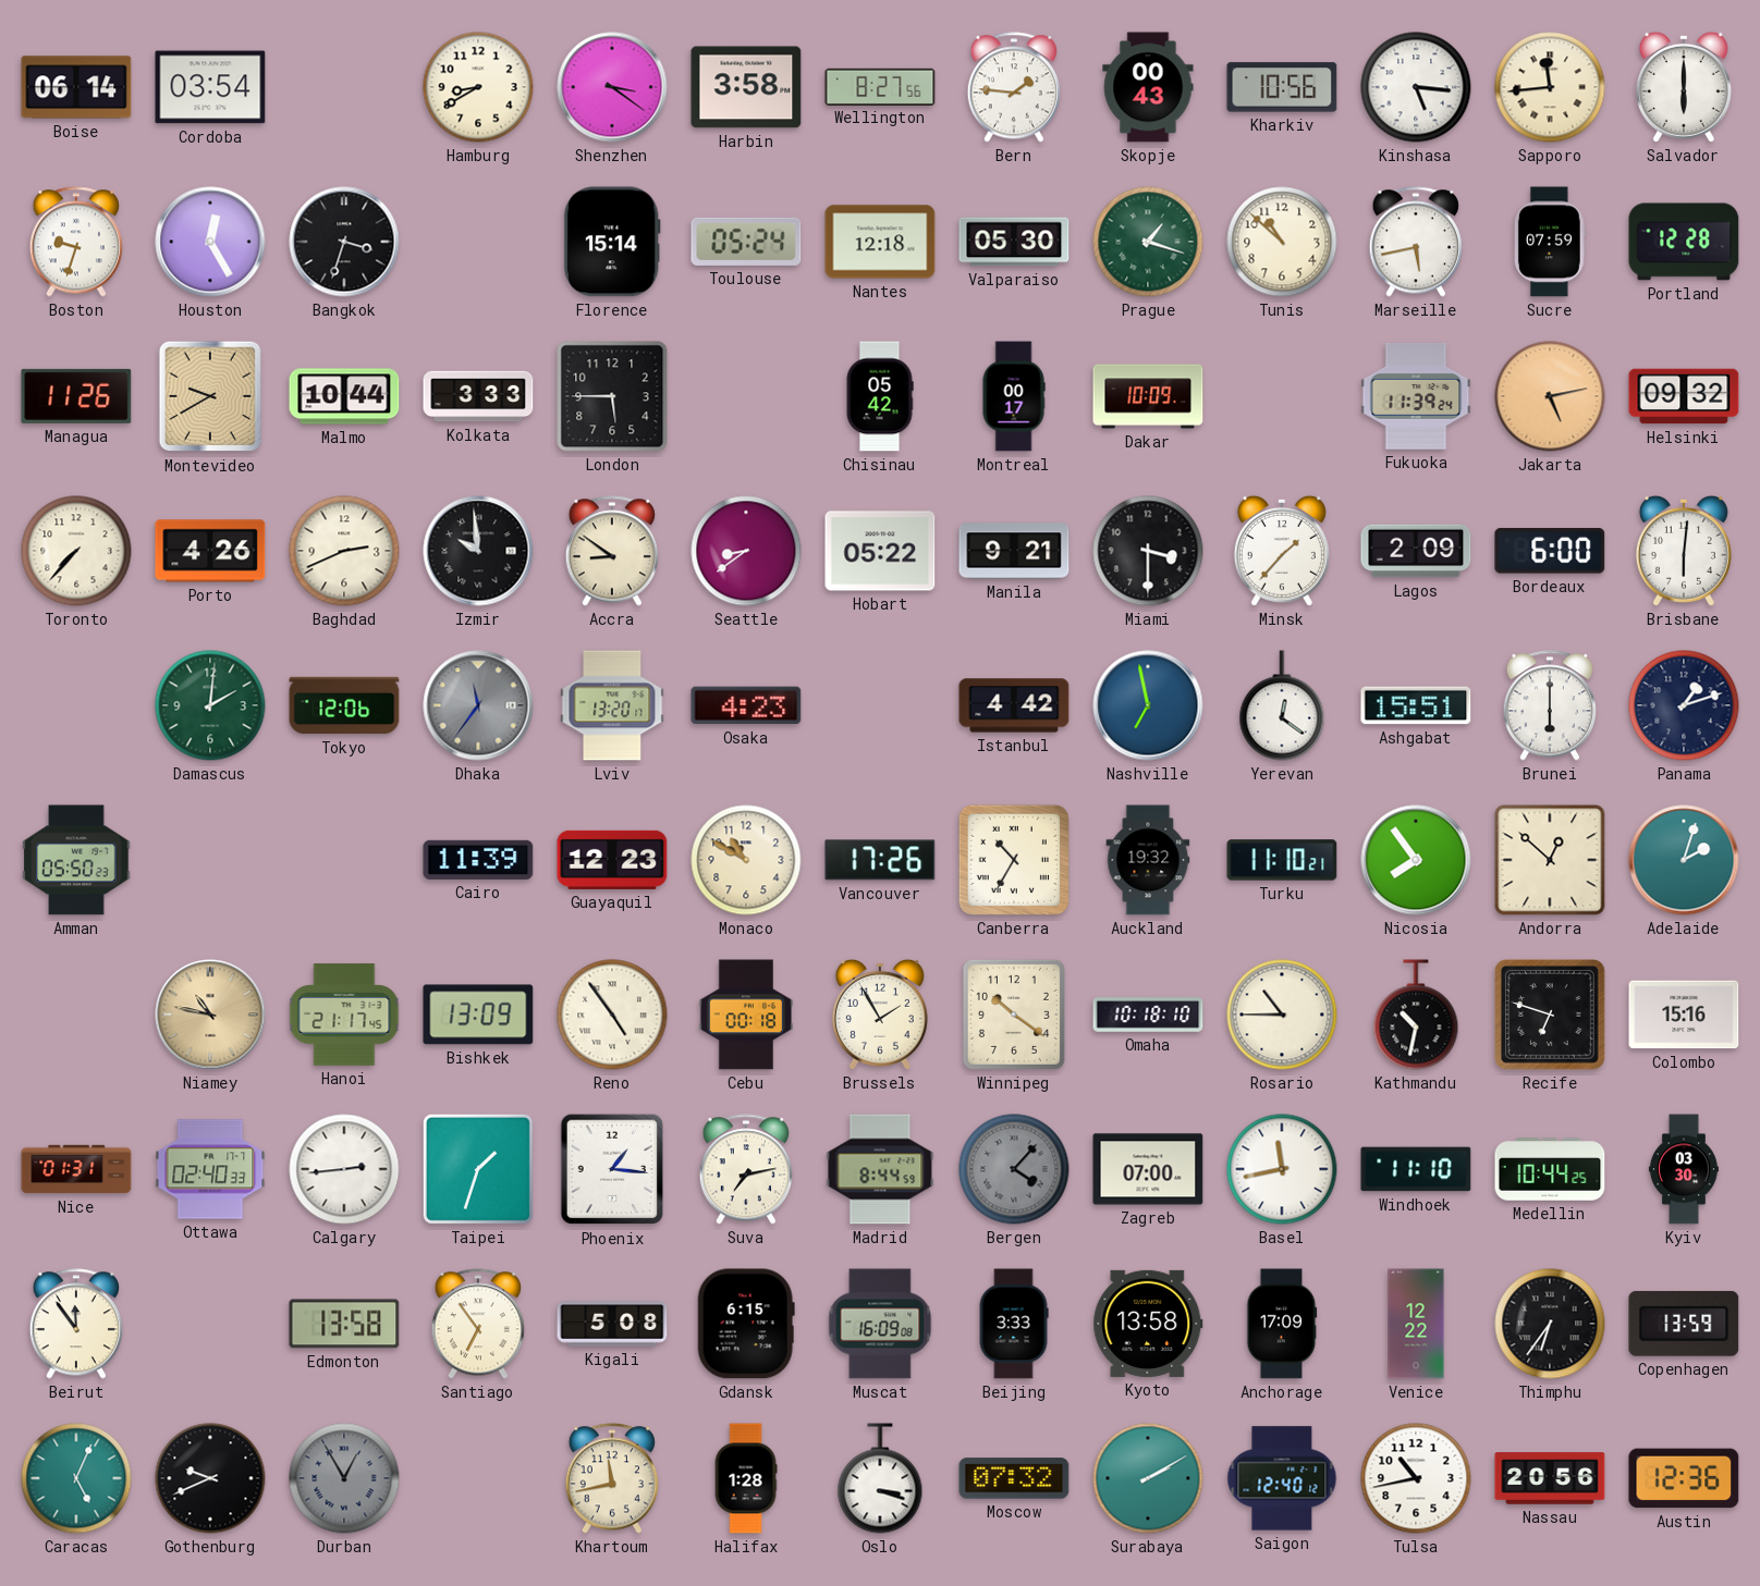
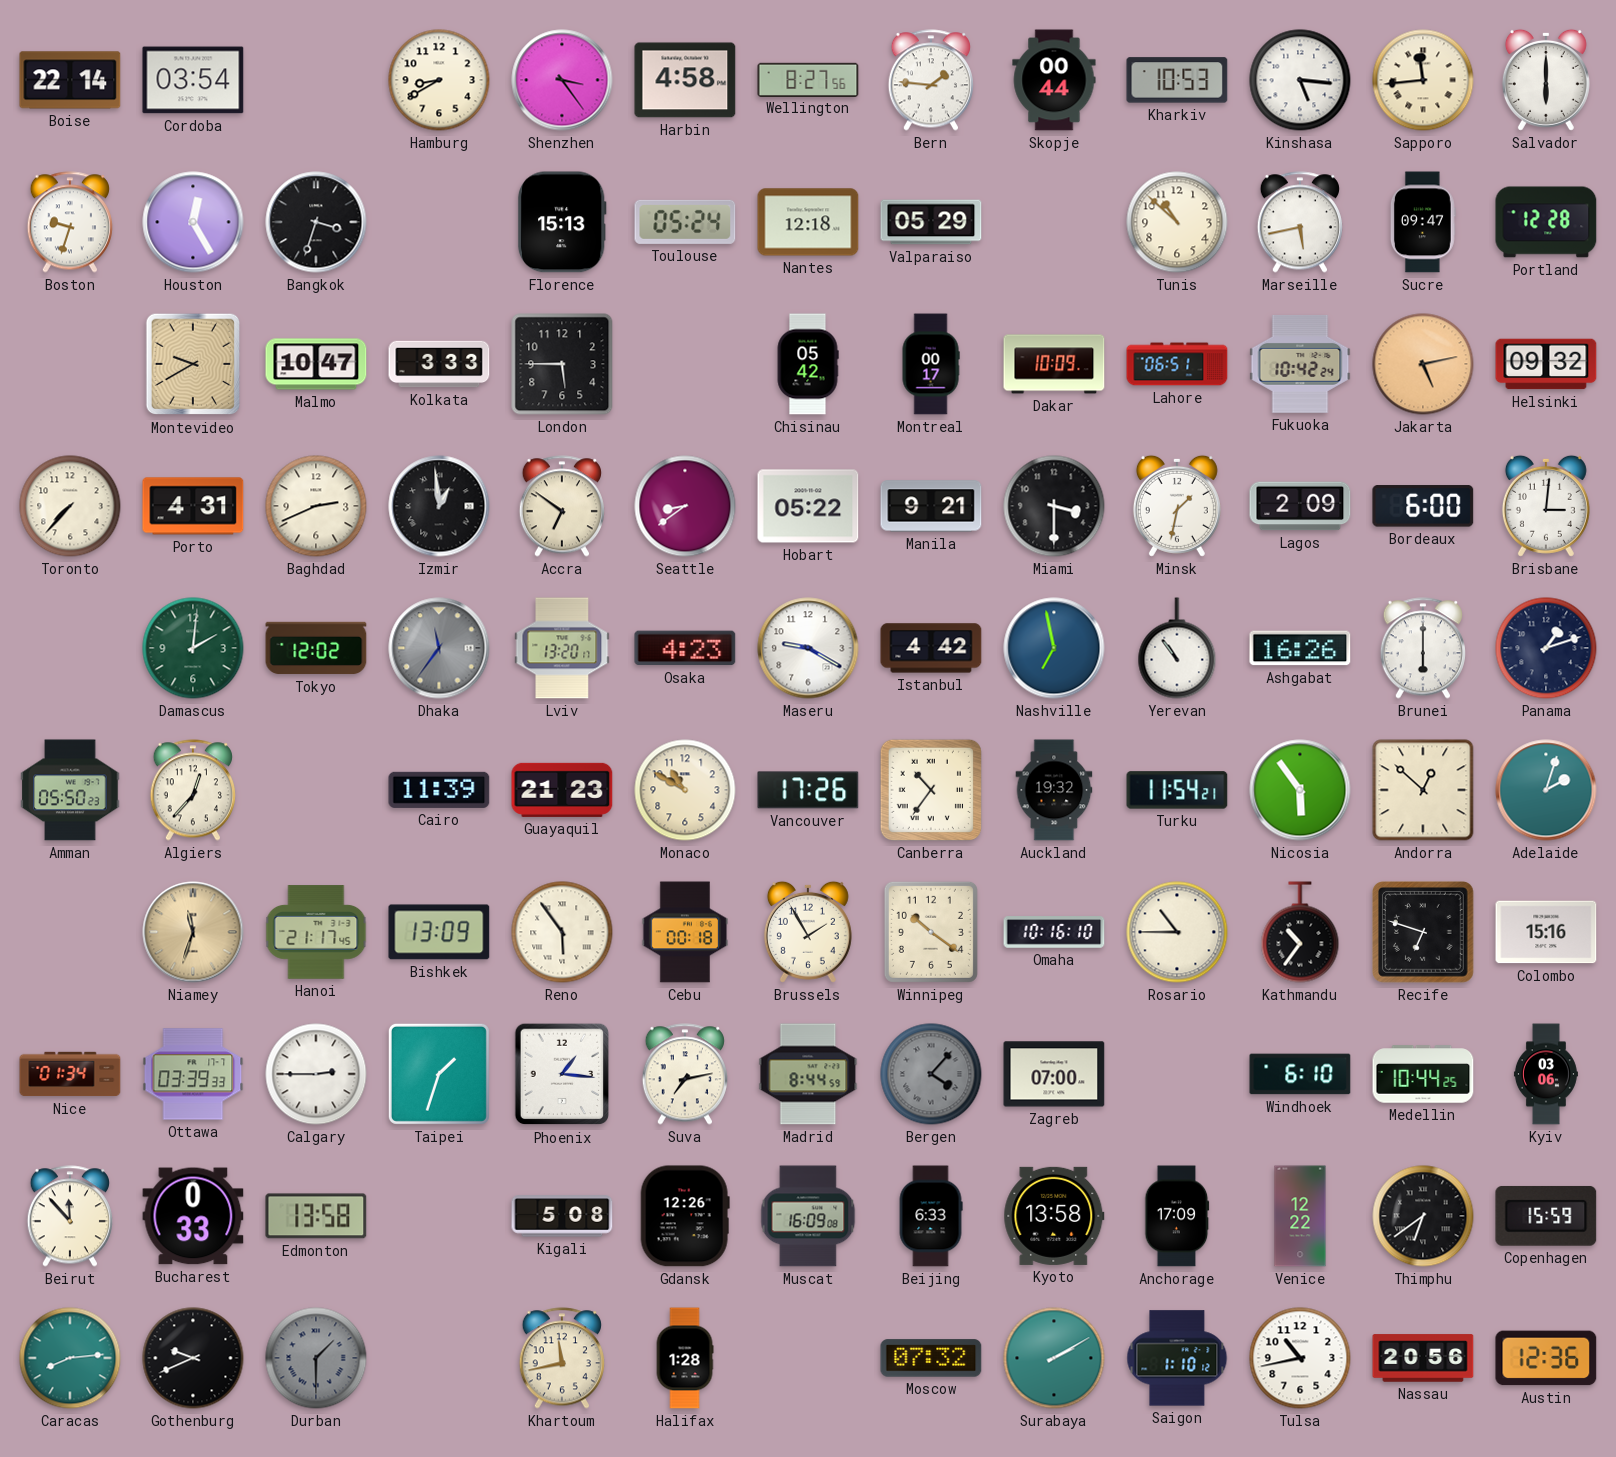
Boise: 06:14 -> 22:14
Shenzhen: 3:21 -> 3:24
Harbin: 3:58 -> 4:58
Skopje: 00:43 -> 00:44
Kharkiv: 10:56 -> 10:53
Florence: 15:14 -> 15:13
Valparaiso: 05:30 -> 05:29
Prague: 1:18 -> none
Sucre: 07:59 -> 09:47
Managua: 11:26 -> none
Malmo: 10:44 -> 10:47
Lahore: none -> 06:51
Fukuoka: 11:39 -> 10:42
Porto: 4:26 -> 4:31
Izmir: 9:59 -> 12:59
Accra: 8:51 -> 6:51
Minsk: 1:37 -> 1:32
Brisbane: 6:01 -> 3:01
Tokyo: 12:06 -> 12:02
Maseru: none -> 9:20
Yerevan: 12:21 -> 10:54
Ashgabat: 15:51 -> 16:26
Algiers: none -> 12:37
Guayaquil: 12:23 -> 21:23
Canberra: 10:35 -> 10:36
Turku: 11:10 -> 11:54
Nicosia: 7:54 -> 5:54
Niamey: 10:47 -> 11:33
Reno: 4:54 -> 5:54
Omaha: 10:18 -> 10:16
Kathmandu: 10:32 -> 10:36
Nice: 01:31 -> 01:34
Ottawa: 02:40 -> 03:39
Calgary: 2:44 -> 2:45
Basel: 11:43 -> none
Windhoek: 11:10 -> 6:10
Kyiv: 03:30 -> 03:06
Beirut: 11:54 -> 11:53
Bucharest: none -> 0:33
Santiago: 6:54 -> none
Gdansk: 6:15 -> 12:26
Beijing: 3:33 -> 6:33
Thimphu: 6:36 -> 6:39
Copenhagen: 13:59 -> 15:59
Caracas: 5:04 -> 8:14
Durban: 12:55 -> 1:30
Oslo: 3:18 -> none
Saigon: 12:40 -> 1:10
